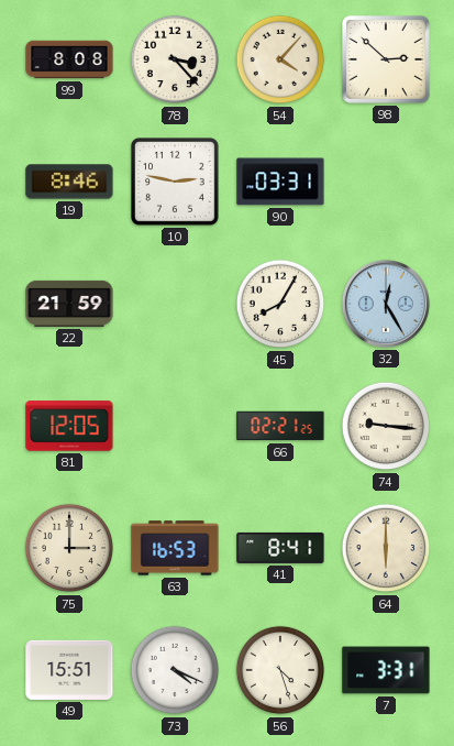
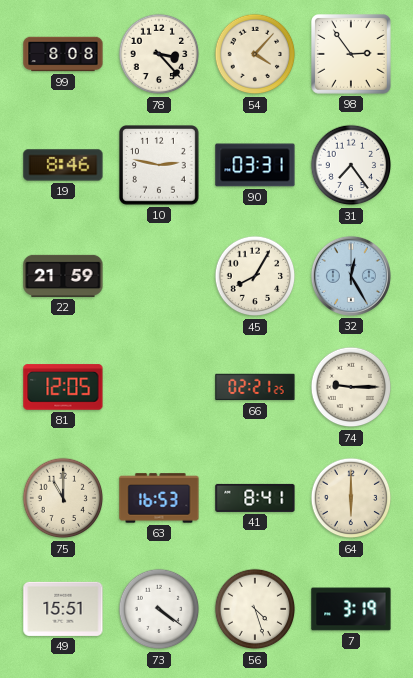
98: 2:52 -> 2:54
31: none -> 7:24
74: 9:16 -> 9:15
75: 3:00 -> 11:00
73: 4:19 -> 4:21
7: 3:31 -> 3:19
